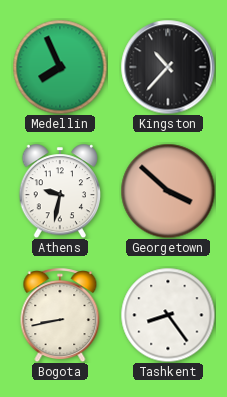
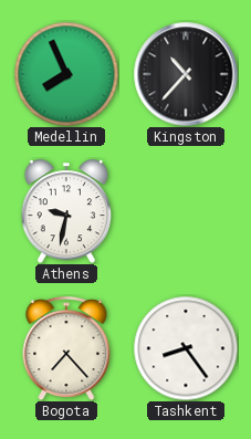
Georgetown: 3:52 -> none
Bogota: 8:43 -> 7:23
